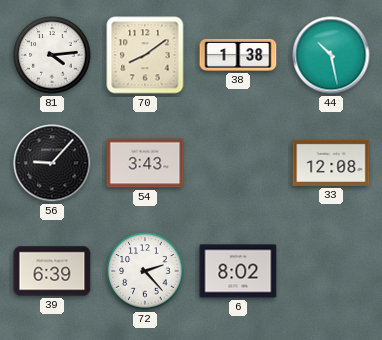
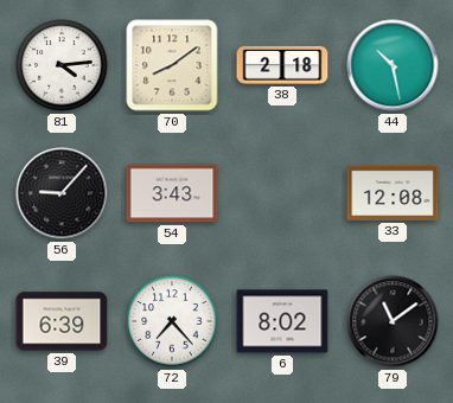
38: 1:38 -> 2:18
72: 2:23 -> 7:23
79: none -> 11:09
